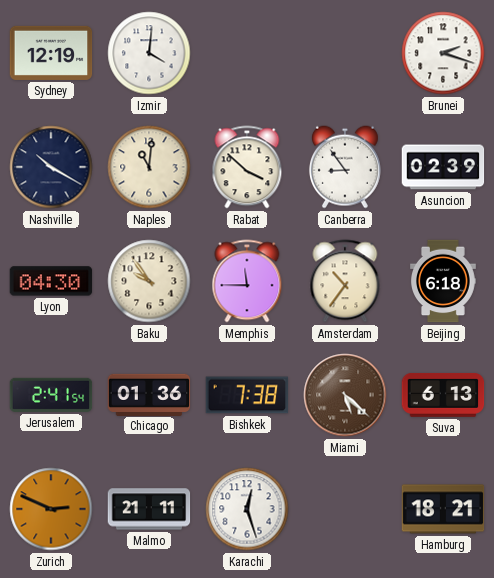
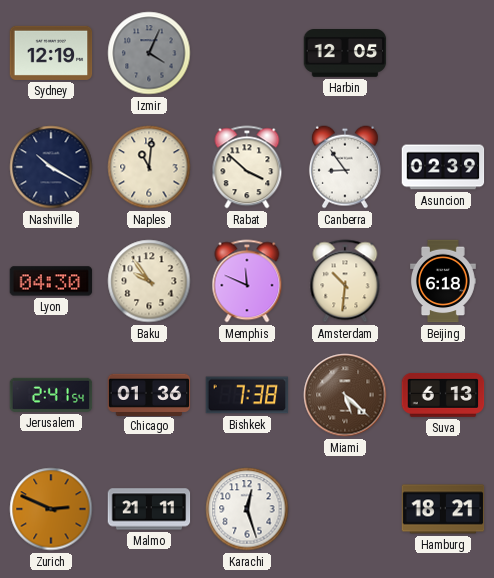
Izmir: 4:01 -> 4:04
Izmir dial: white -> grey
Harbin: none -> 12:05
Brunei: 2:18 -> none
Memphis: 11:45 -> 11:49
Amsterdam: 10:36 -> 10:31
